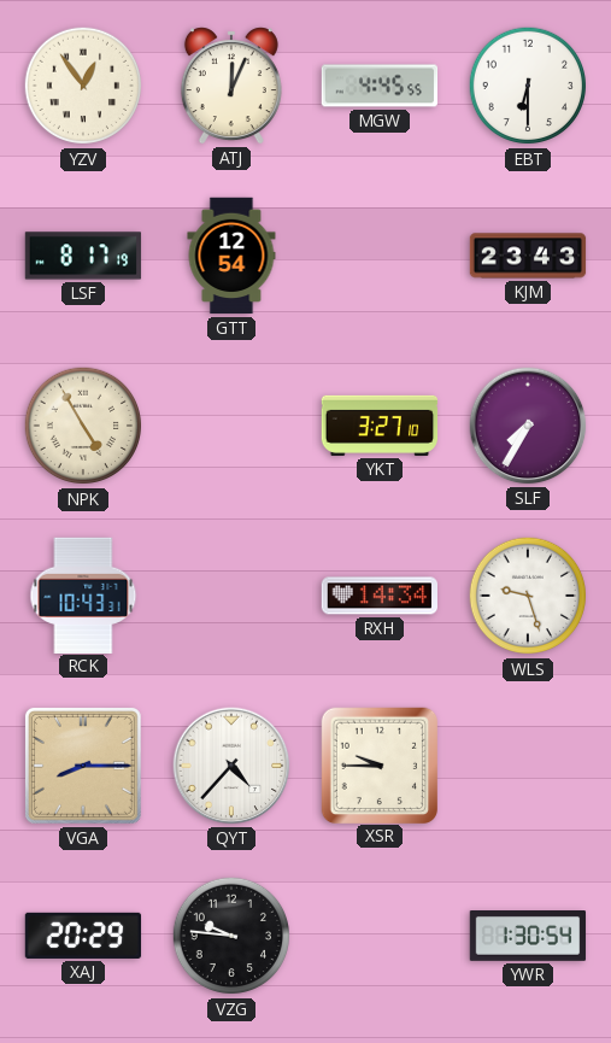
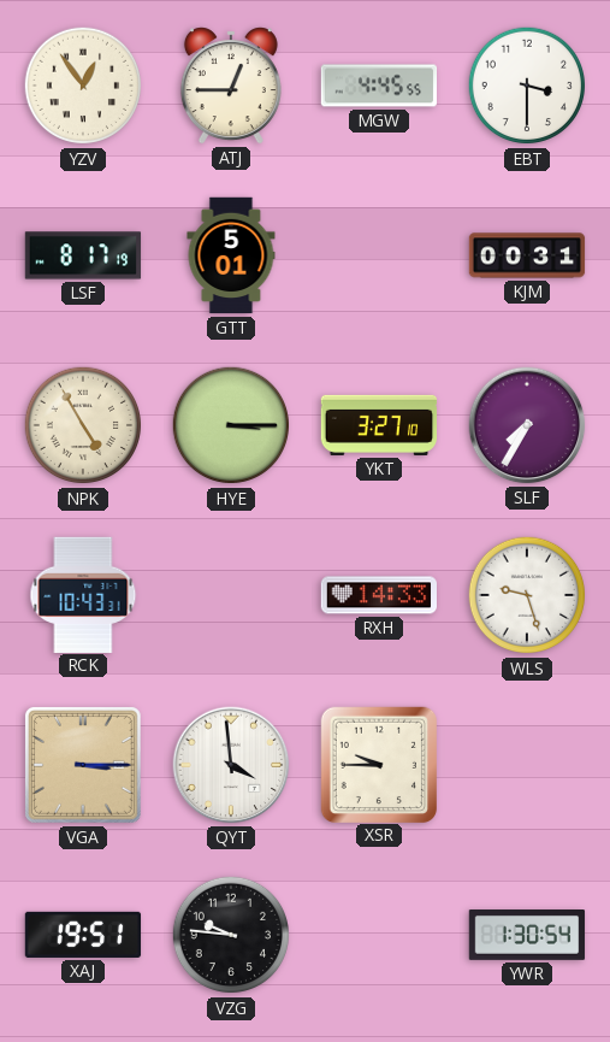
ATJ: 12:04 -> 12:45
EBT: 6:30 -> 3:30
GTT: 12:54 -> 5:01
KJM: 23:43 -> 00:31
HYE: none -> 3:15
RXH: 14:34 -> 14:33
VGA: 8:15 -> 3:15
QYT: 4:37 -> 3:59
XAJ: 20:29 -> 19:51
